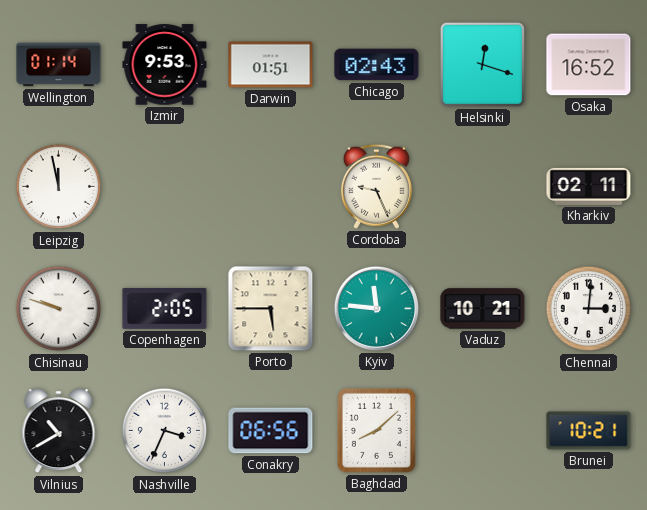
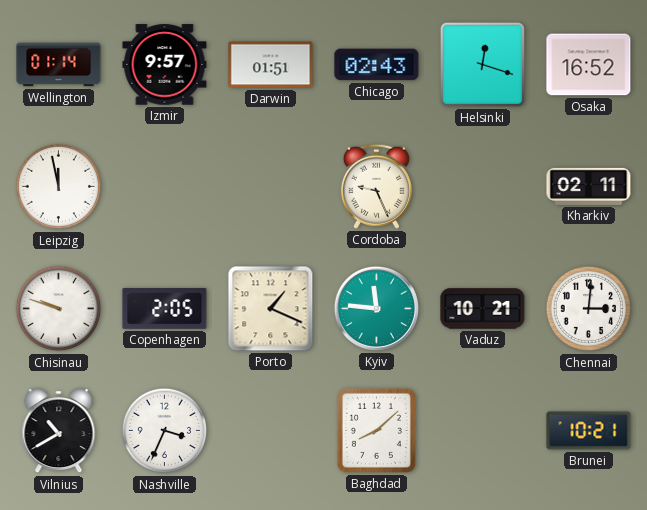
Izmir: 9:53 -> 9:57
Porto: 5:45 -> 1:19
Conakry: 06:56 -> none
